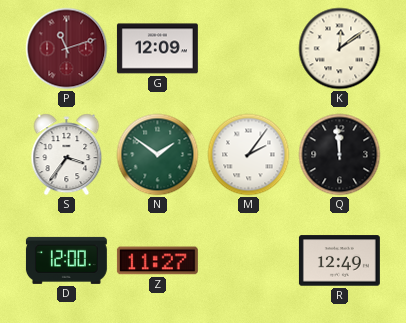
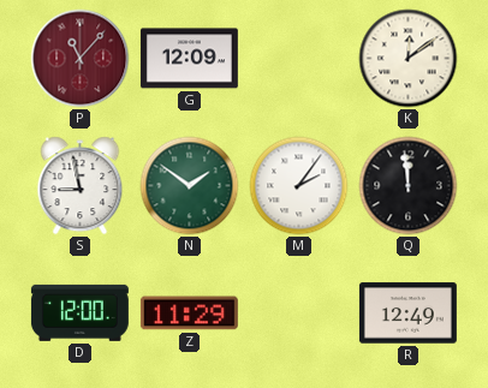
P: 11:12 -> 11:07
S: 3:36 -> 8:58
Z: 11:27 -> 11:29
